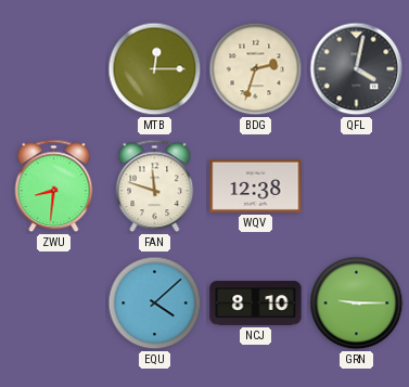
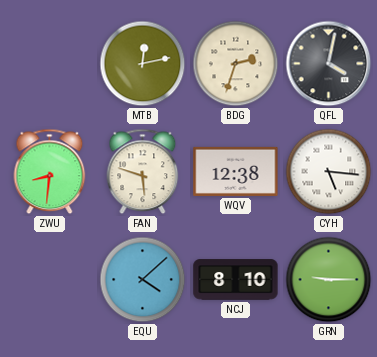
MTB: 12:15 -> 12:13
FAN: 11:48 -> 5:48
CYH: none -> 5:16
